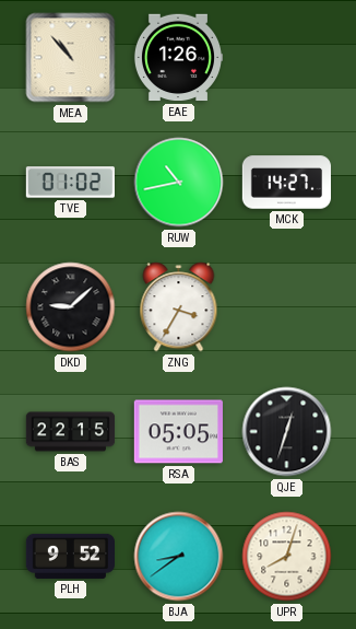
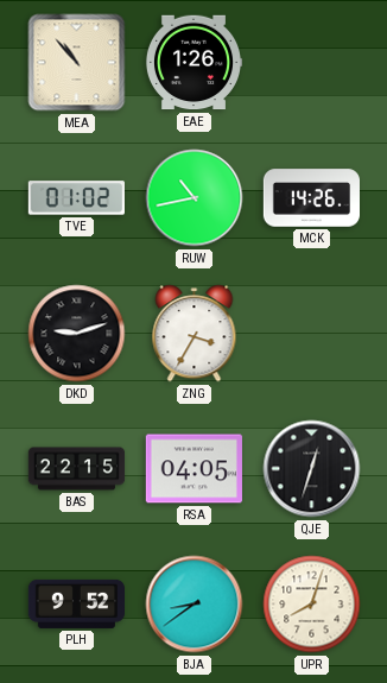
MCK: 14:27 -> 14:26
DKD: 9:08 -> 9:12
RSA: 05:05 -> 04:05
